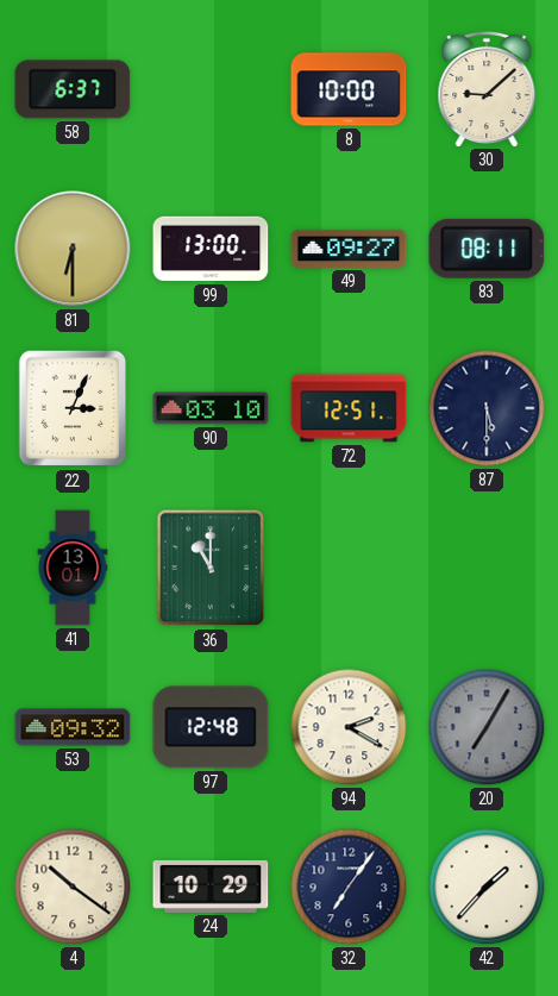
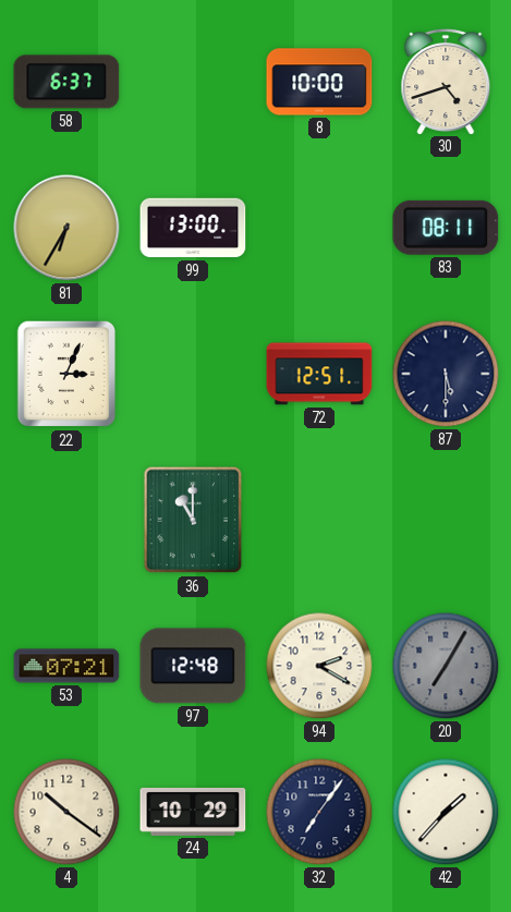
30: 9:08 -> 4:42
81: 6:30 -> 6:35
49: 09:27 -> none
90: 03:10 -> none
41: 13:01 -> none
53: 09:32 -> 07:21
